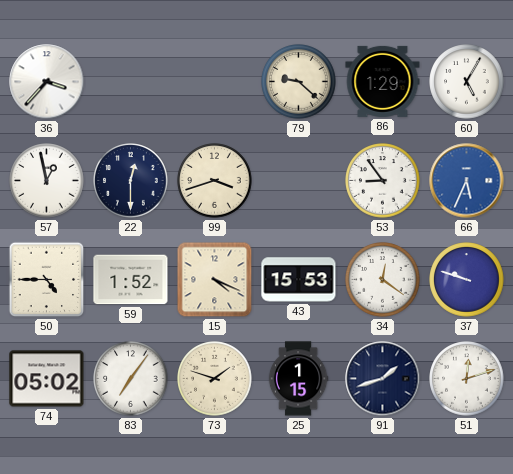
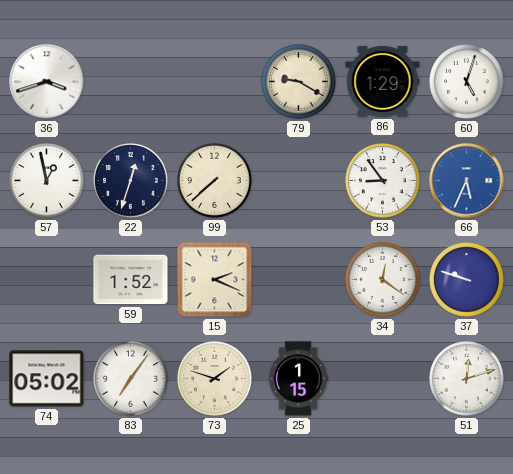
36: 3:37 -> 3:42
79: 9:22 -> 9:20
60: 5:05 -> 5:03
22: 12:30 -> 12:33
99: 3:42 -> 7:38
50: 4:45 -> none
15: 4:19 -> 2:19
43: 15:53 -> none
91: 1:42 -> none
